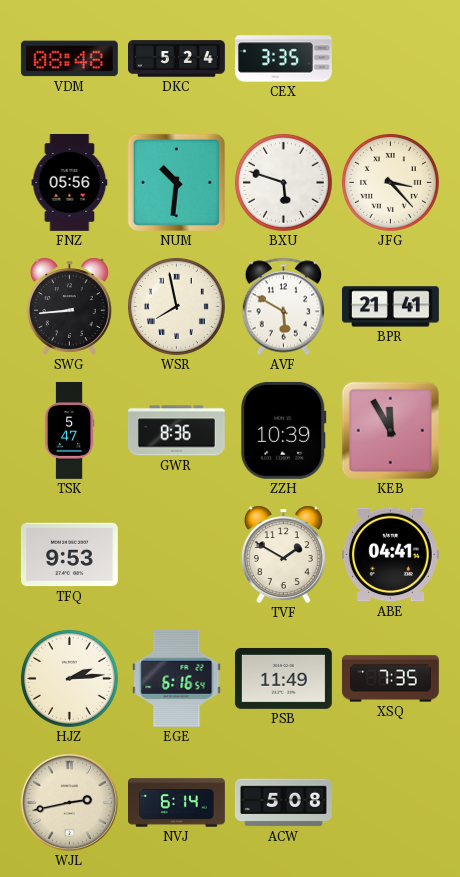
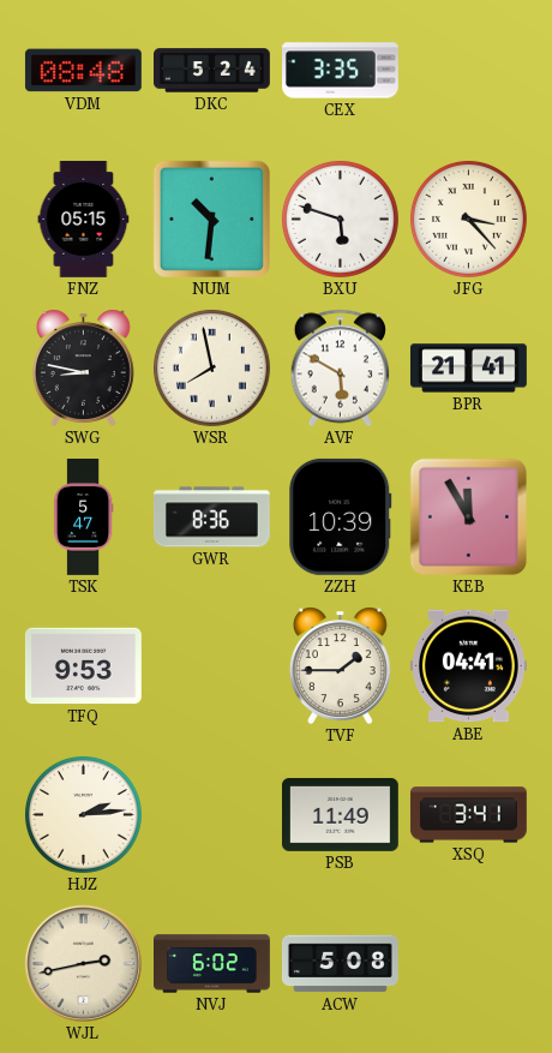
FNZ: 05:56 -> 05:15
SWG: 8:44 -> 8:47
TVF: 1:50 -> 1:45
EGE: 6:16 -> none
XSQ: 7:35 -> 3:41
NVJ: 6:14 -> 6:02
